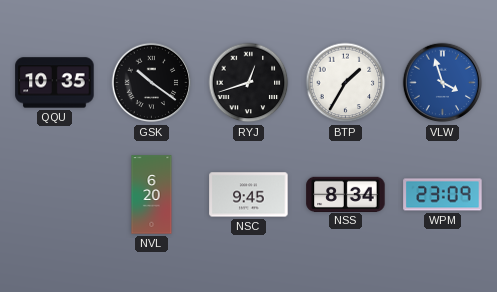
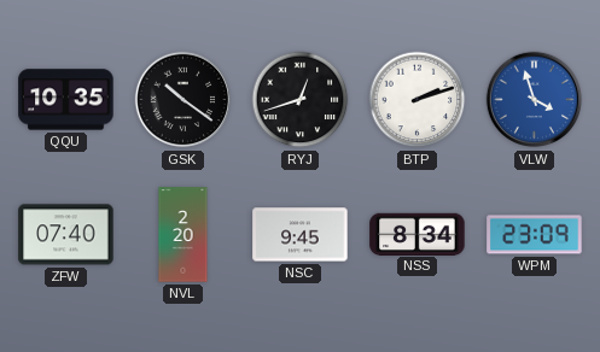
BTP: 1:35 -> 2:12
ZFW: none -> 07:40
NVL: 6:20 -> 2:20
